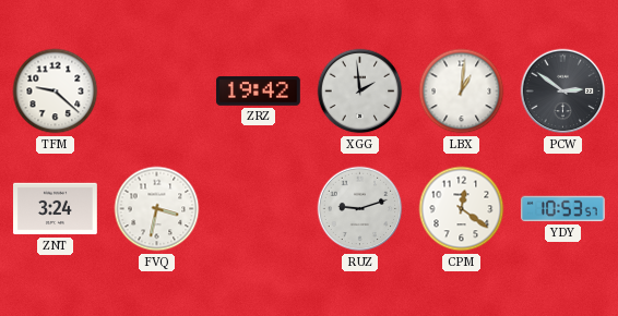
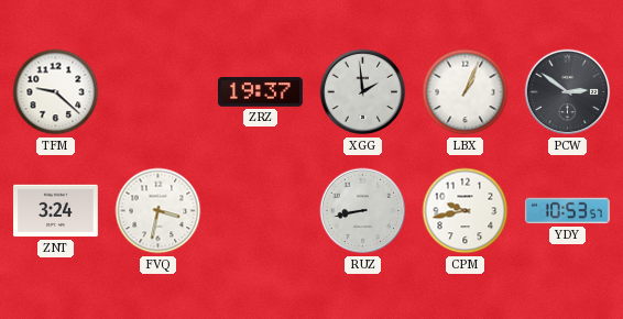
ZRZ: 19:42 -> 19:37
LBX: 1:01 -> 1:04
RUZ: 9:12 -> 8:43
CPM: 12:21 -> 9:43
